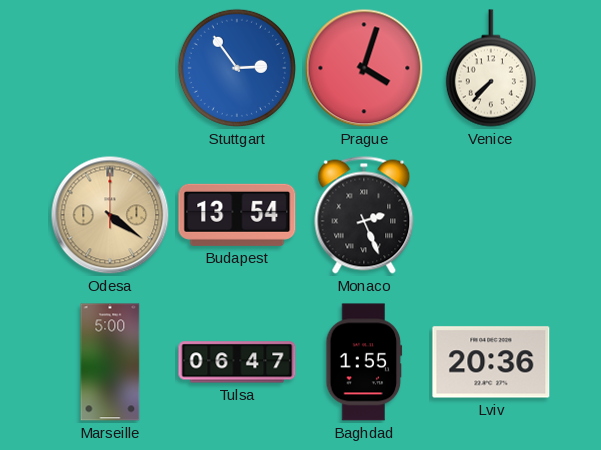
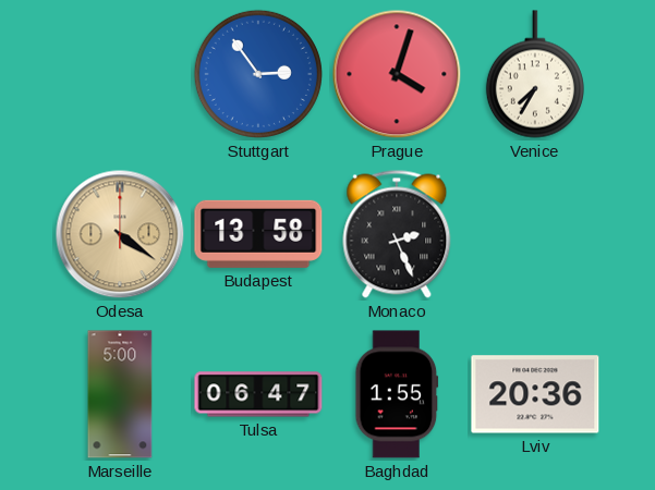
Venice: 7:37 -> 7:35
Budapest: 13:54 -> 13:58
